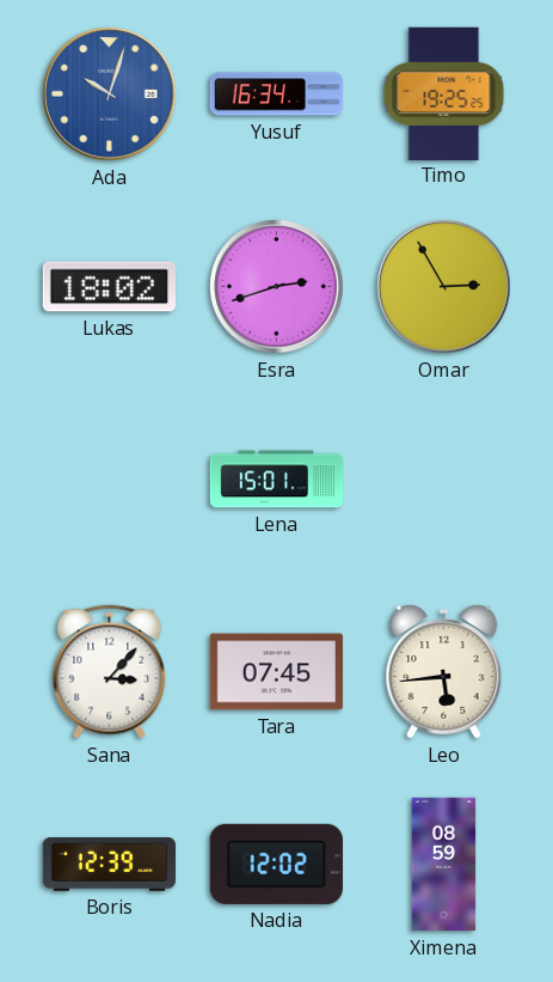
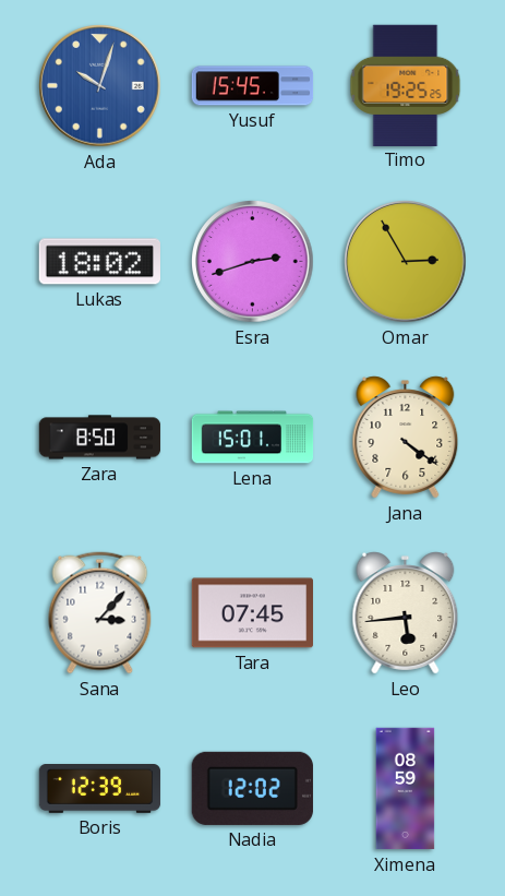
Yusuf: 16:34 -> 15:45
Zara: none -> 8:50
Jana: none -> 4:21
